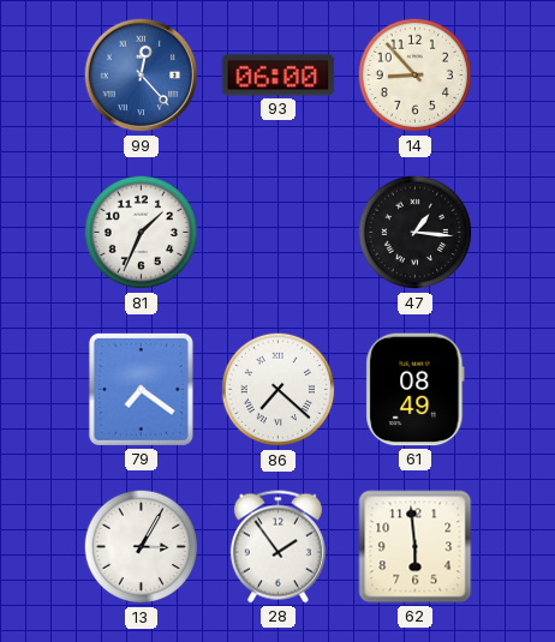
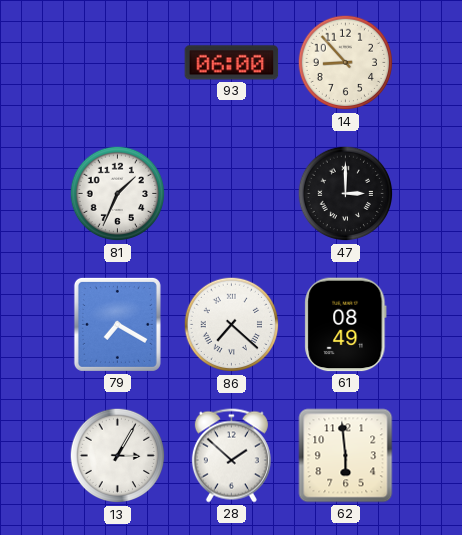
99: 12:23 -> none
47: 1:16 -> 3:00
79: 7:21 -> 7:20
28: 1:54 -> 1:52
